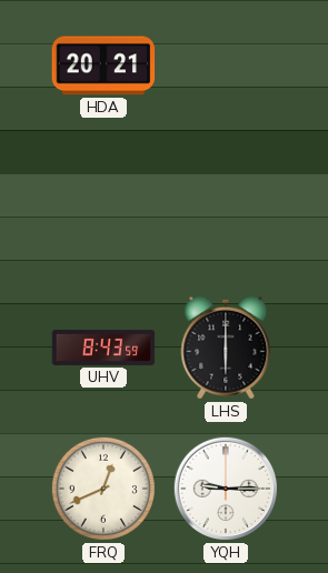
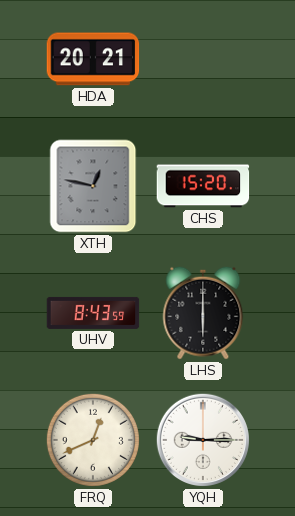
XTH: none -> 12:47
CHS: none -> 15:20
